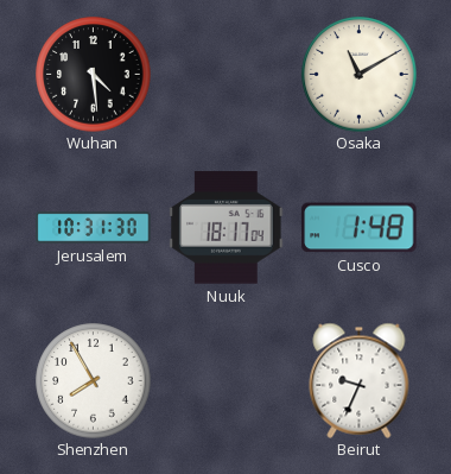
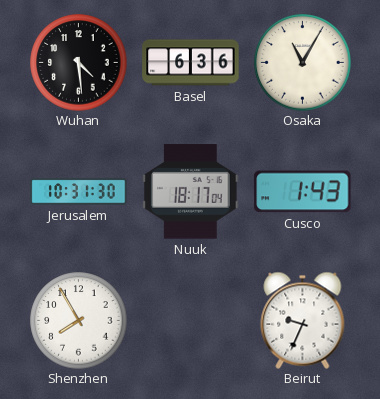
Basel: none -> 6:36
Osaka: 11:10 -> 11:05
Cusco: 1:48 -> 1:43
